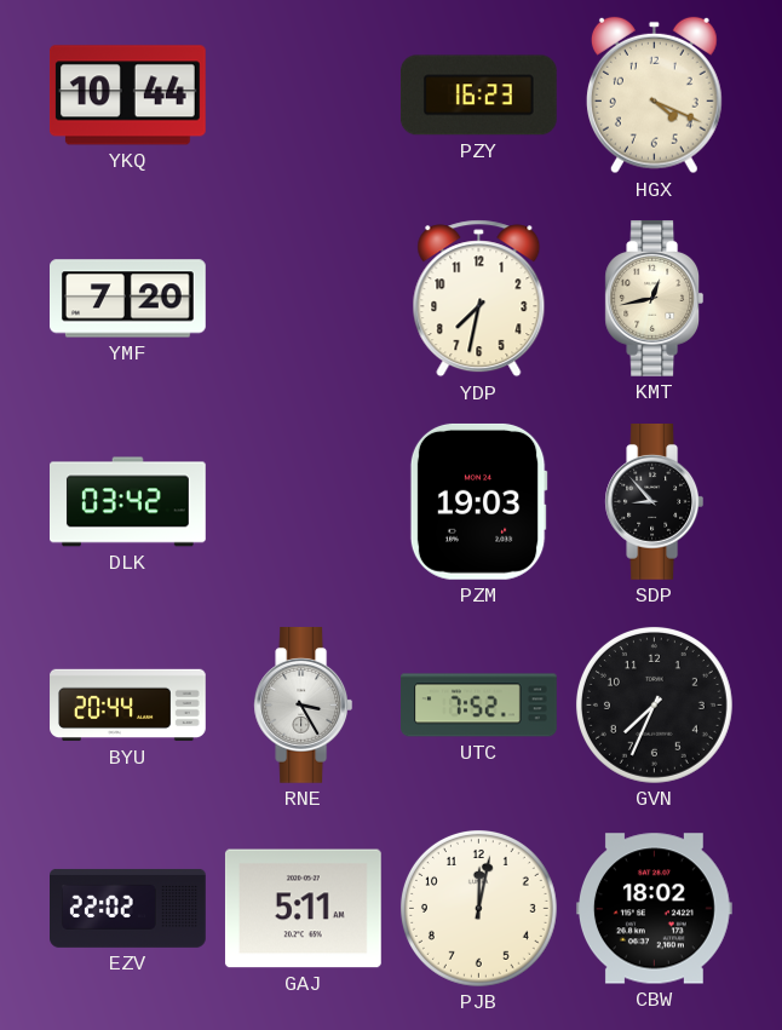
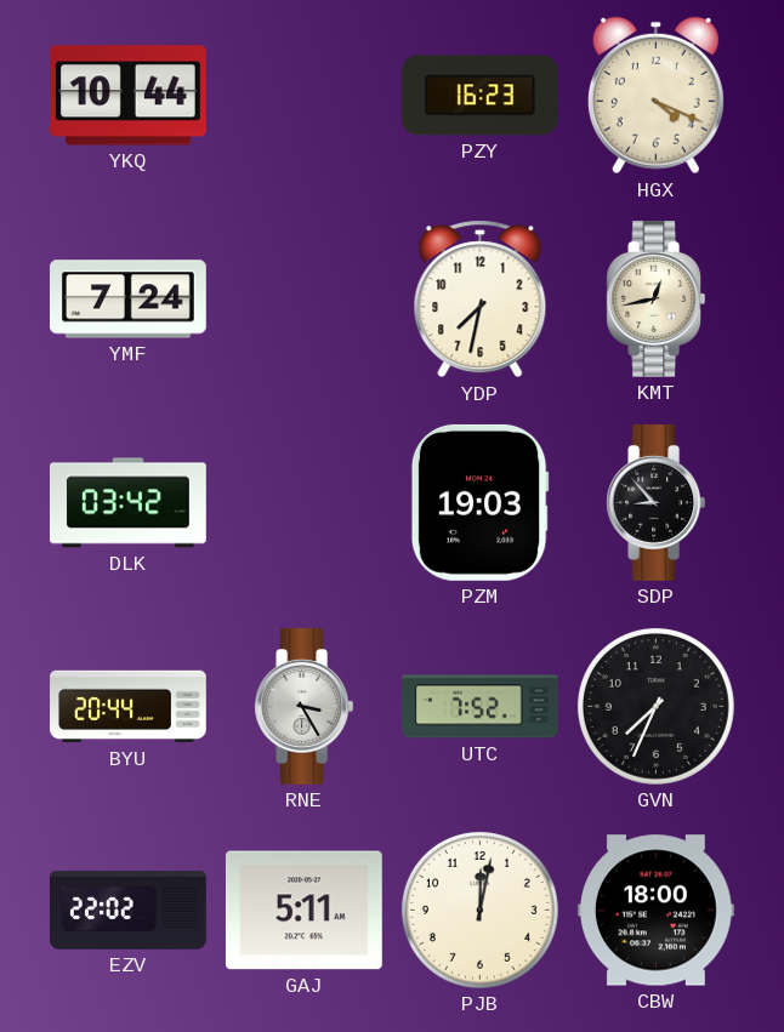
YMF: 7:20 -> 7:24
CBW: 18:02 -> 18:00
